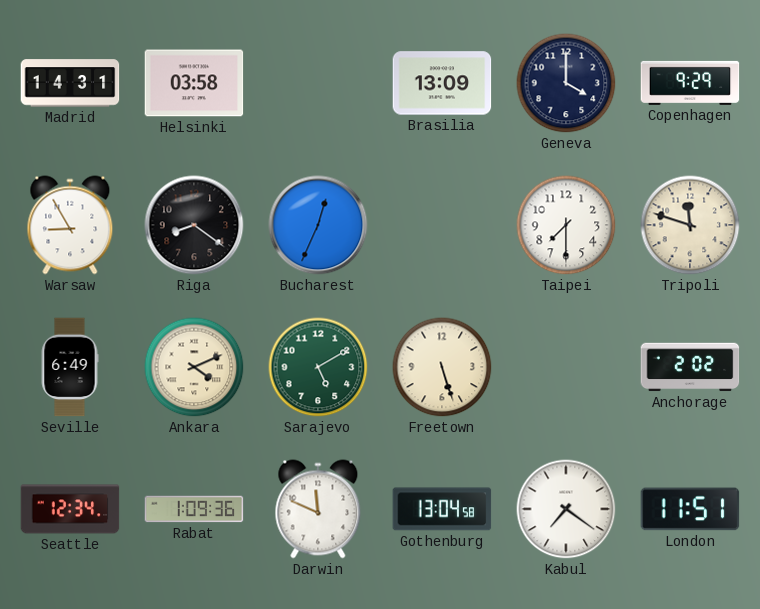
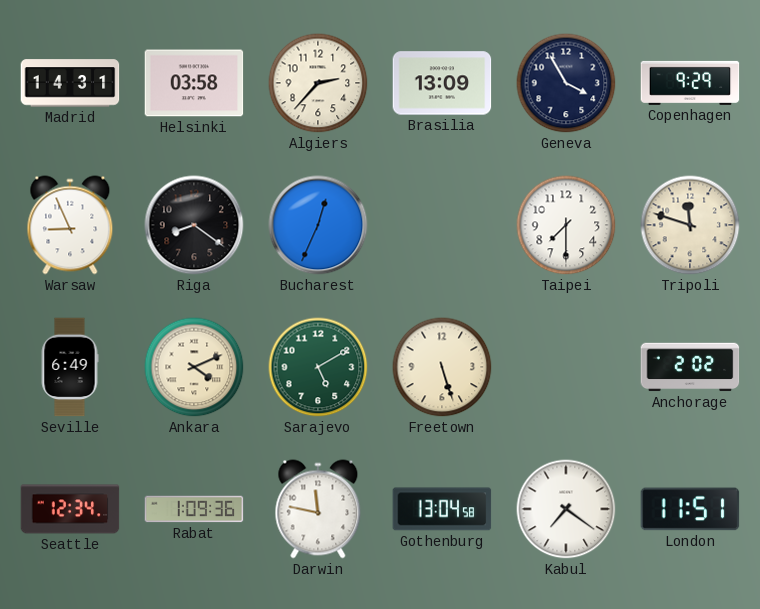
Algiers: none -> 2:37
Geneva: 4:00 -> 3:55
Warsaw: 8:55 -> 8:56
Darwin: 11:49 -> 11:47
